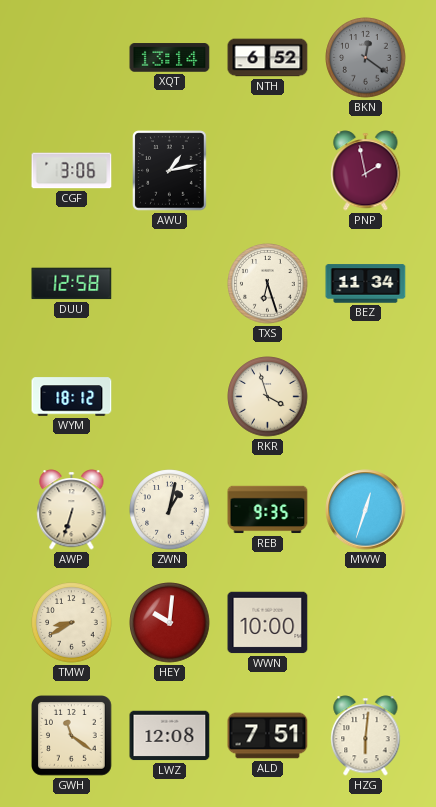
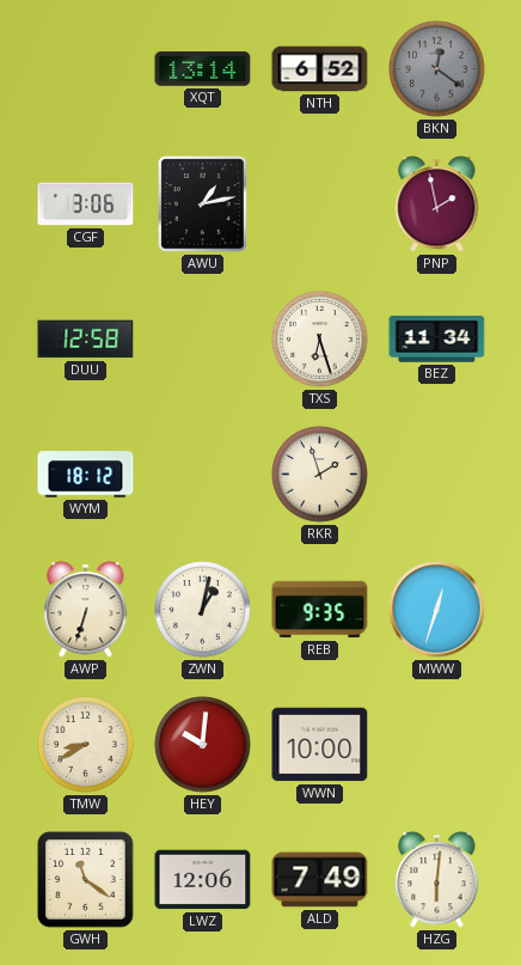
RKR: 3:57 -> 1:57
LWZ: 12:08 -> 12:06
ALD: 7:51 -> 7:49
